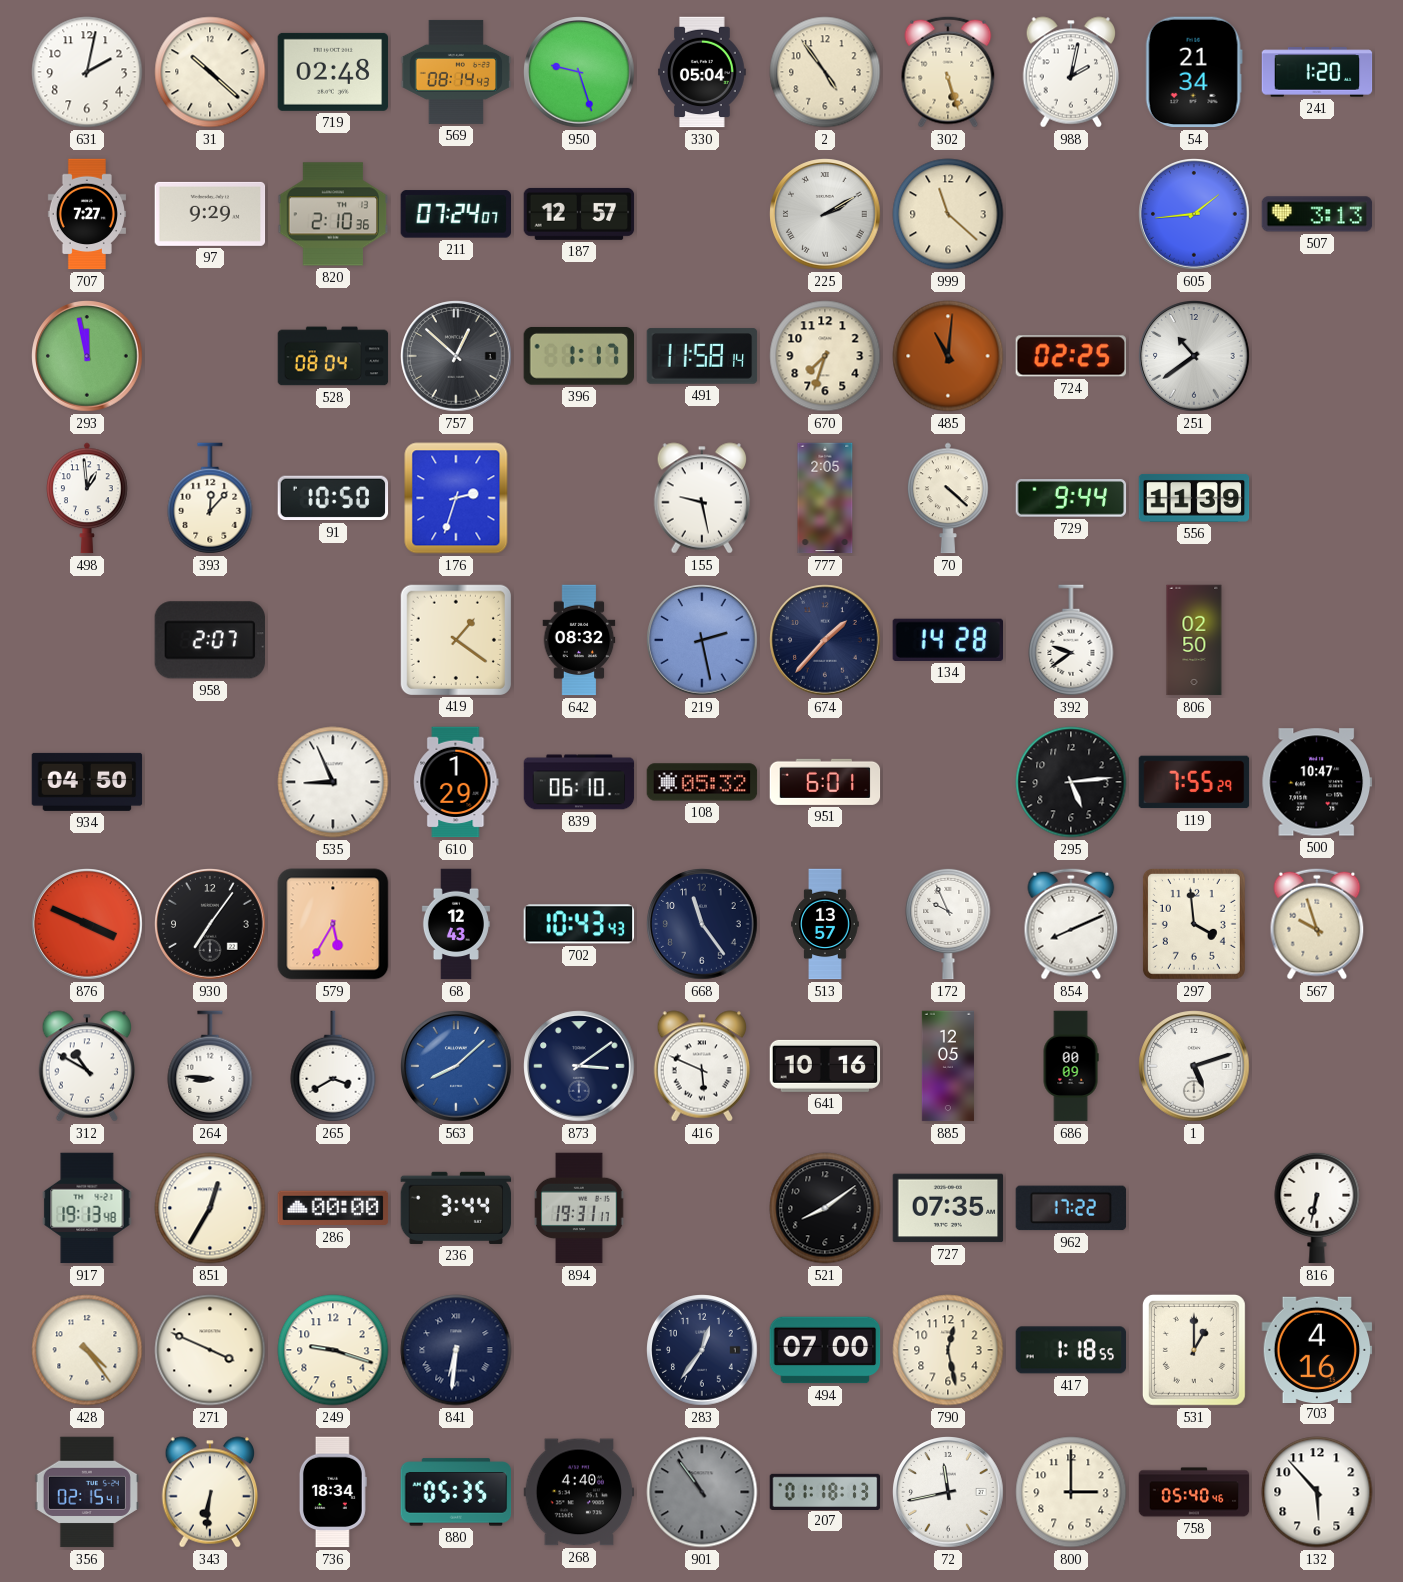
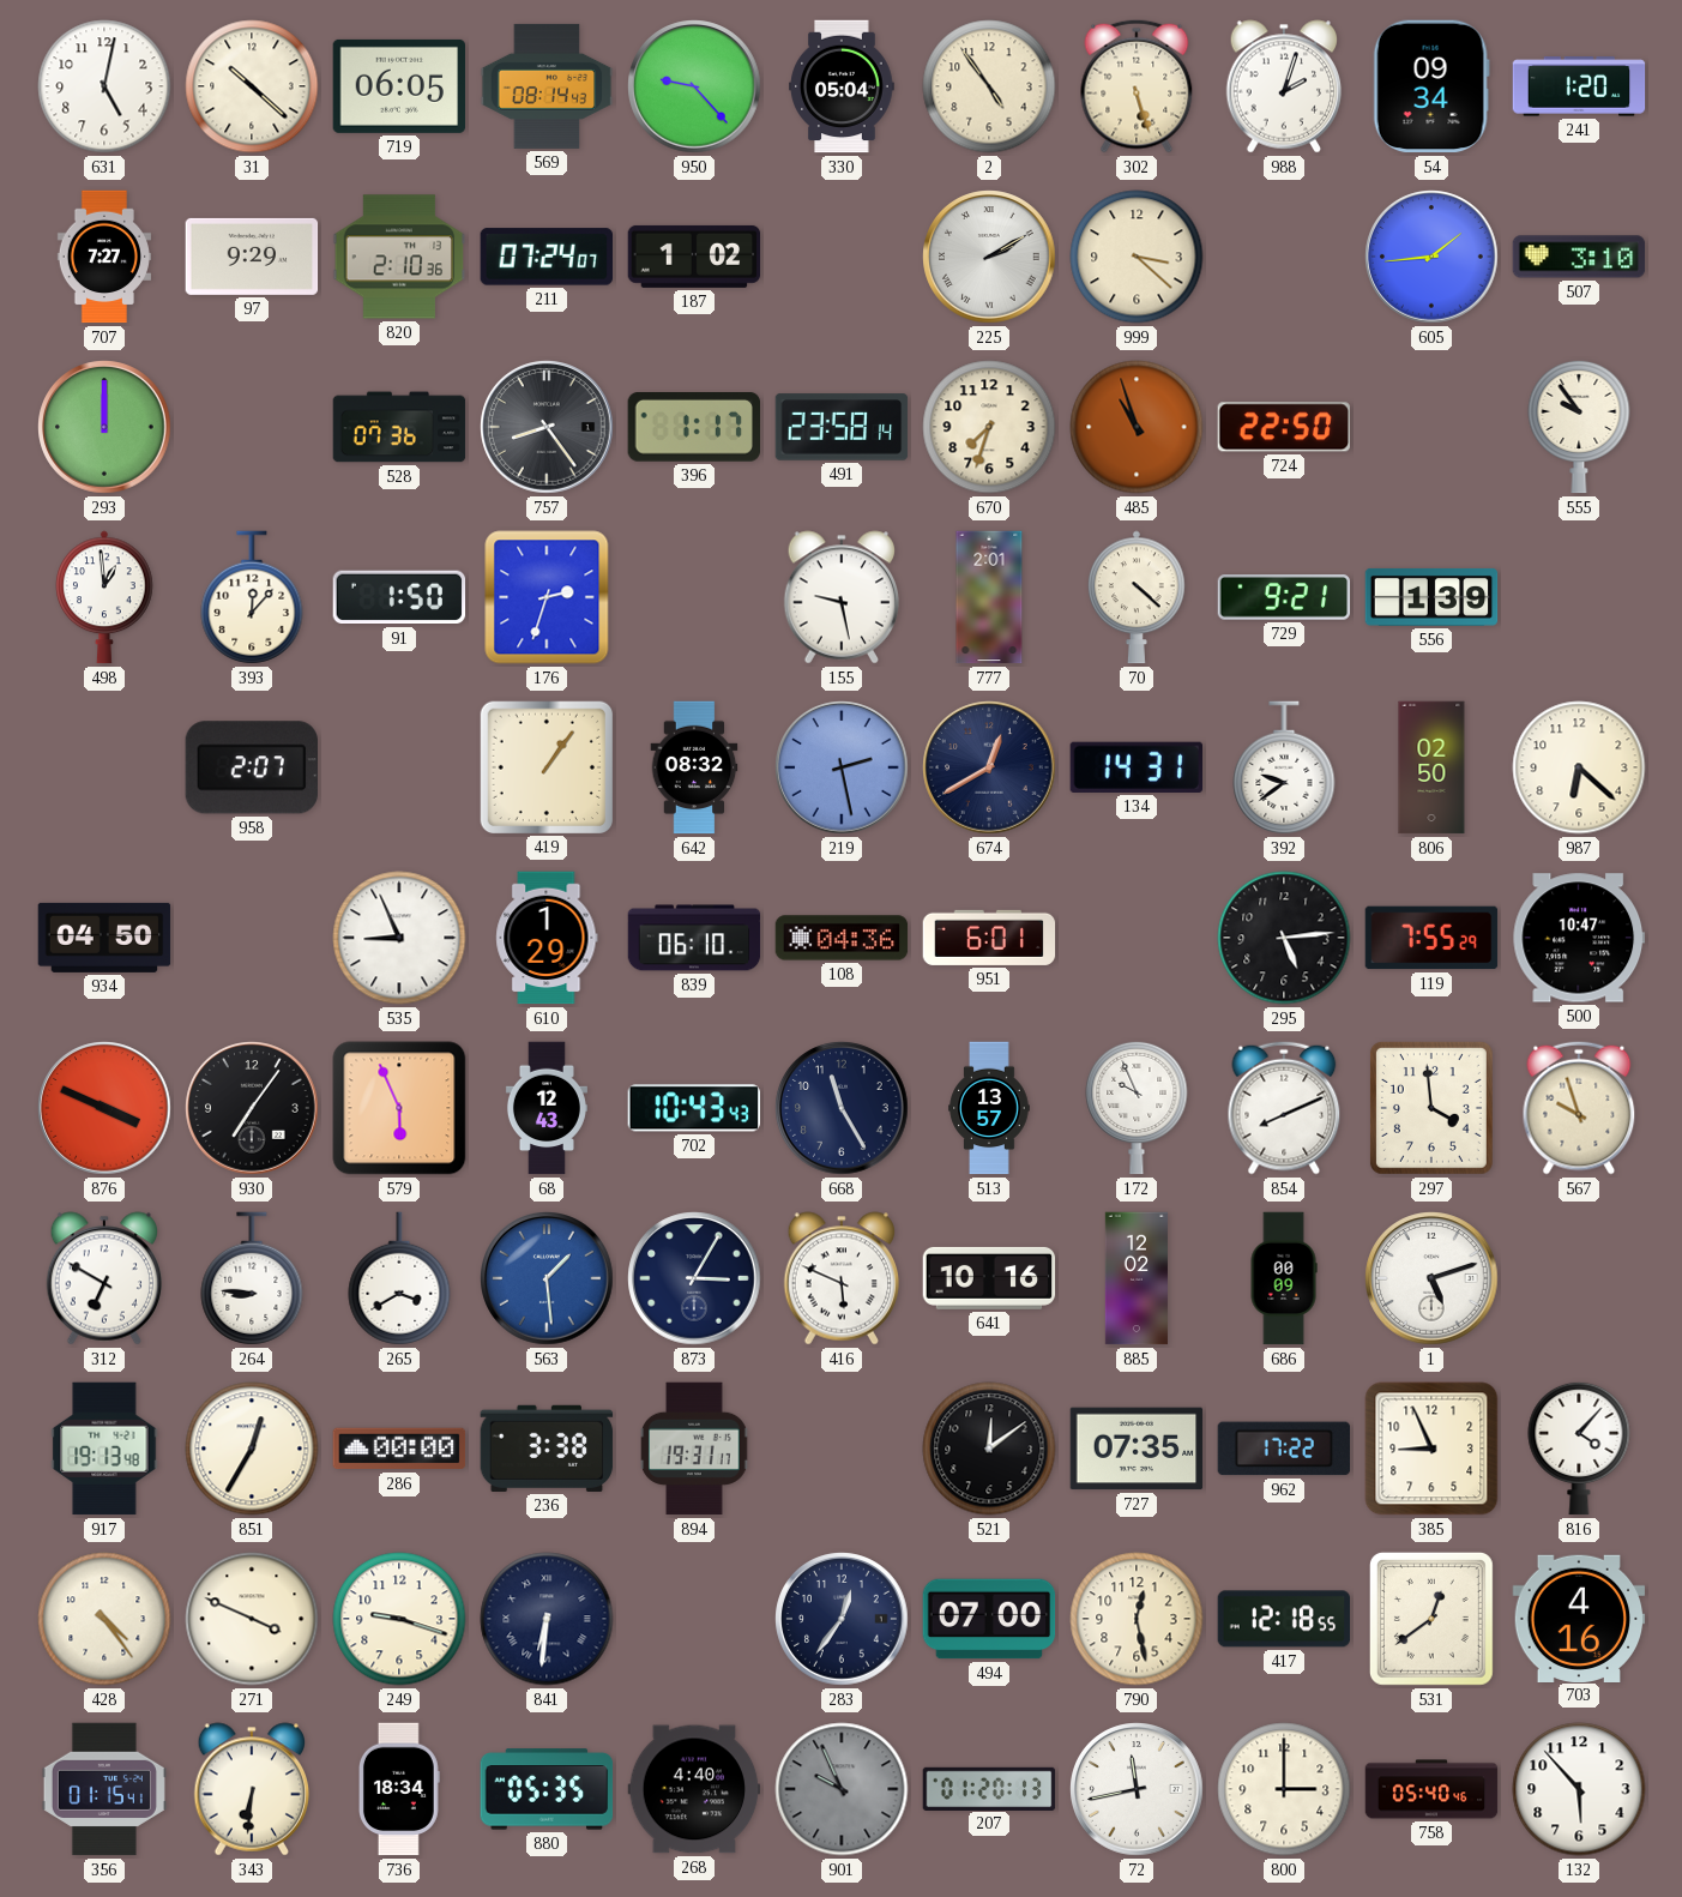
631: 2:02 -> 5:02
719: 02:48 -> 06:05
950: 9:27 -> 9:23
988: 2:02 -> 2:03
54: 21:34 -> 09:34
187: 12:57 -> 1:02
999: 11:22 -> 3:22
507: 3:13 -> 3:10
293: 11:58 -> 12:00
528: 08:04 -> 07:36
757: 12:52 -> 8:24
491: 11:58 -> 23:58
485: 11:01 -> 10:57
724: 02:25 -> 22:50
251: 10:39 -> none
555: none -> 9:54
91: 10:50 -> 1:50
777: 2:05 -> 2:01
729: 9:44 -> 9:21
556: 11:39 -> 1:39
419: 1:21 -> 1:06
674: 1:37 -> 12:40
134: 14:28 -> 14:31
987: none -> 6:22
108: 05:32 -> 04:36
579: 5:35 -> 5:56
668: 11:24 -> 11:25
312: 10:50 -> 6:50
563: 8:08 -> 1:29
873: 3:09 -> 3:05
885: 12:05 -> 12:02
236: 3:44 -> 3:38
521: 8:09 -> 12:09
385: none -> 8:56
816: 6:32 -> 4:07
417: 1:18 -> 12:18
531: 1:00 -> 12:39
356: 02:15 -> 01:15
901: 10:54 -> 9:56
207: 01:18 -> 01:20
